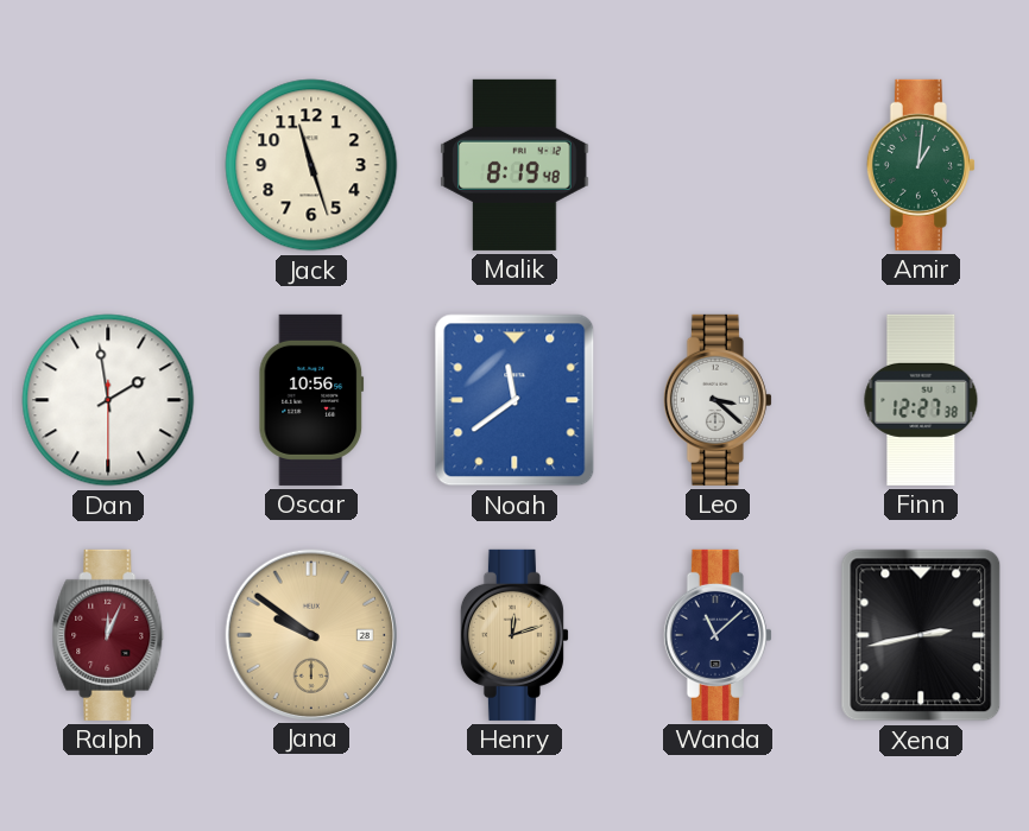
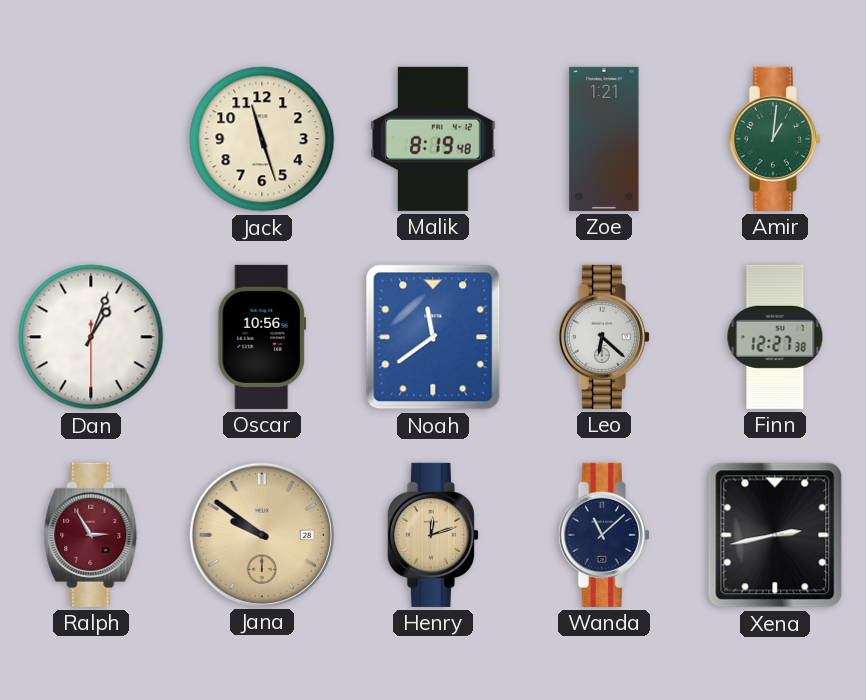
Zoe: none -> 1:21
Dan: 1:58 -> 1:03
Leo: 3:22 -> 6:22
Ralph: 12:04 -> 2:55
